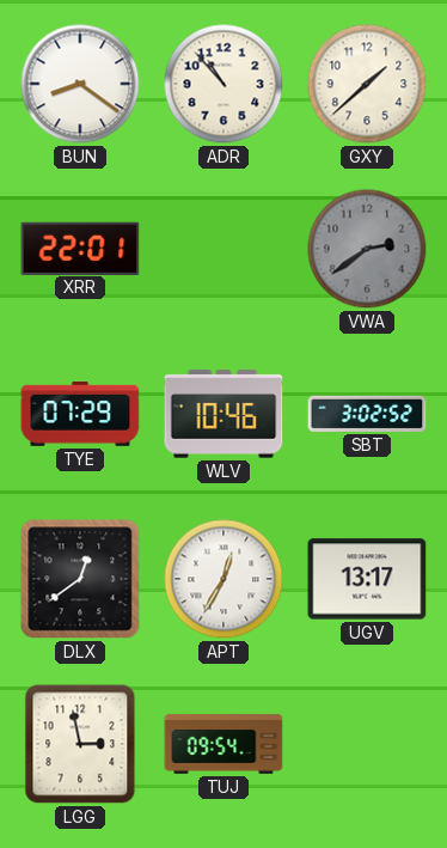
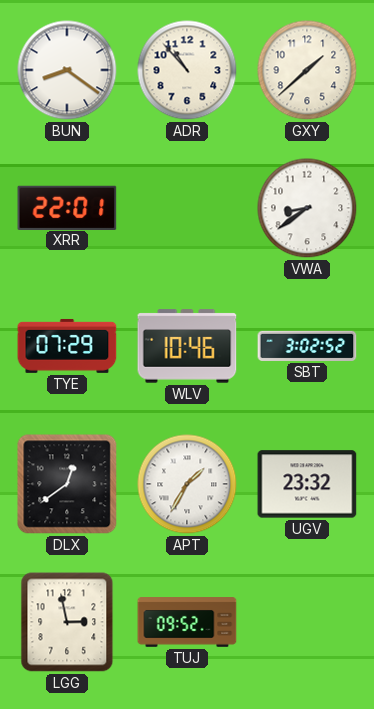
VWA: 2:39 -> 8:39
VWA dial: grey -> white
APT: 12:35 -> 1:35
UGV: 13:17 -> 23:32
TUJ: 09:54 -> 09:52
